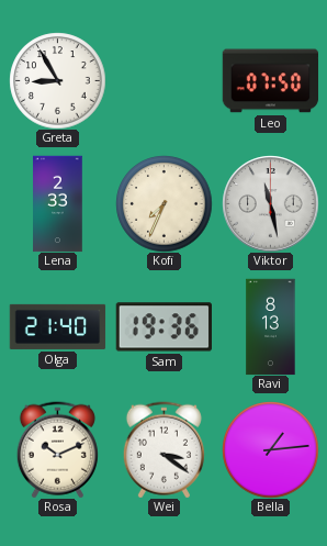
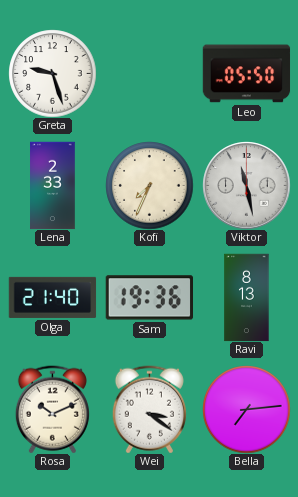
Greta: 8:55 -> 9:27
Leo: 07:50 -> 05:50
Bella: 1:14 -> 7:14
